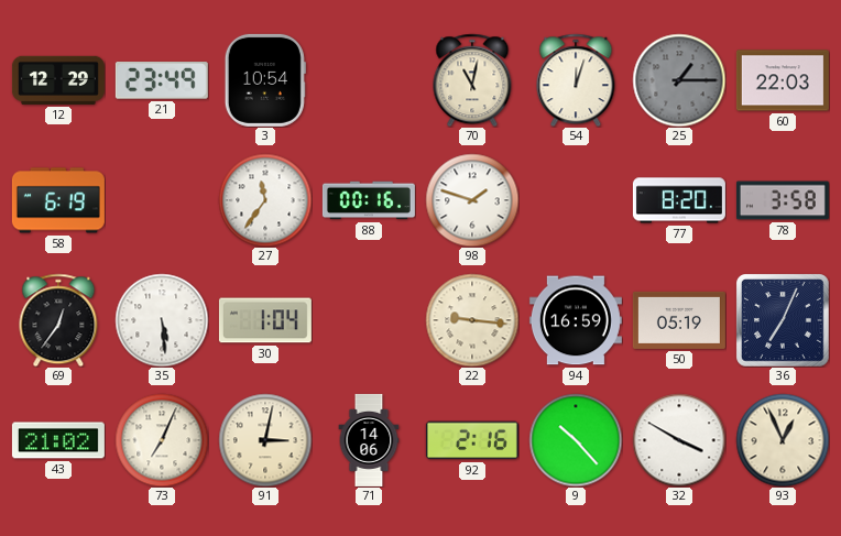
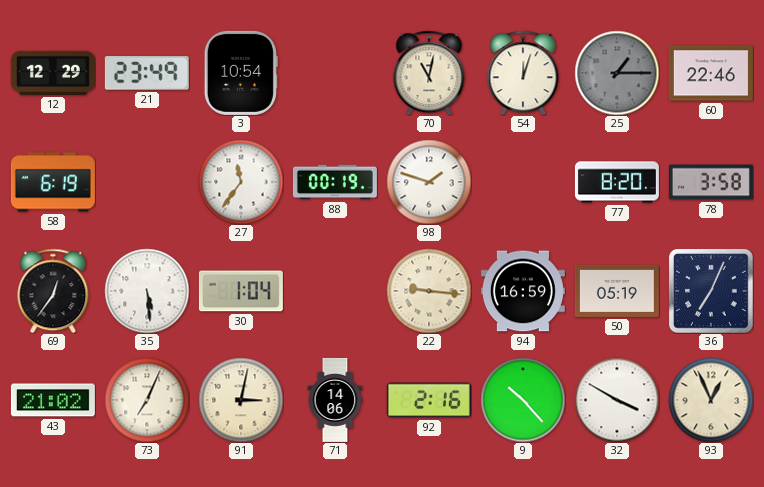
60: 22:03 -> 22:46
88: 00:16 -> 00:19
